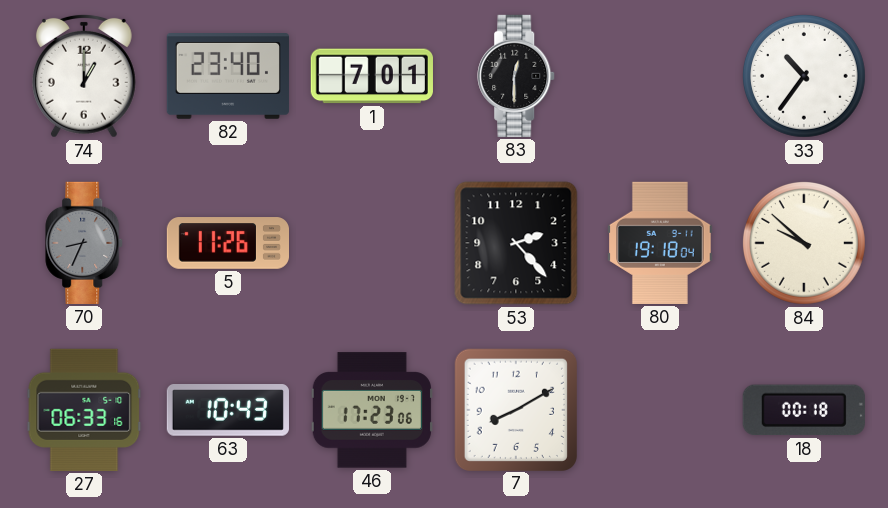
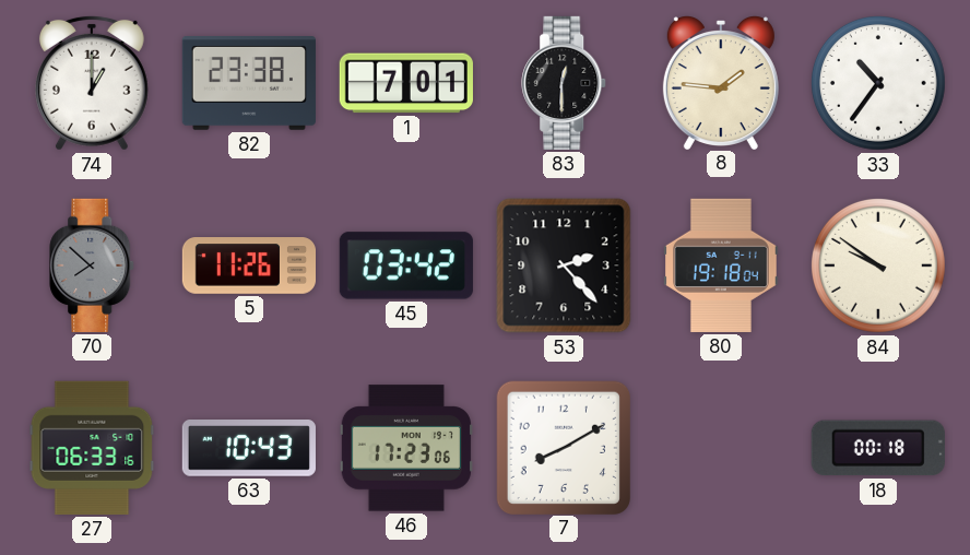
82: 23:40 -> 23:38
8: none -> 1:46
70: 8:34 -> 7:52
45: none -> 03:42
84: 9:52 -> 9:51
